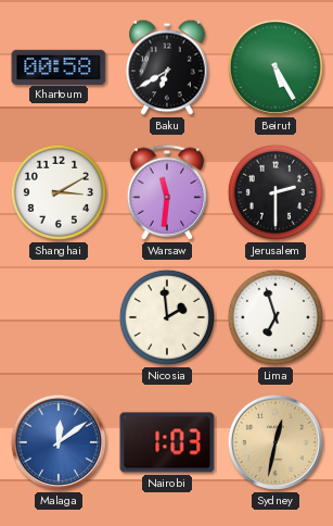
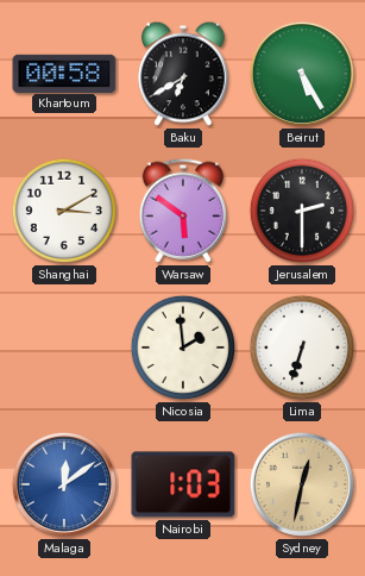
Warsaw: 11:31 -> 5:51
Lima: 6:57 -> 6:33
